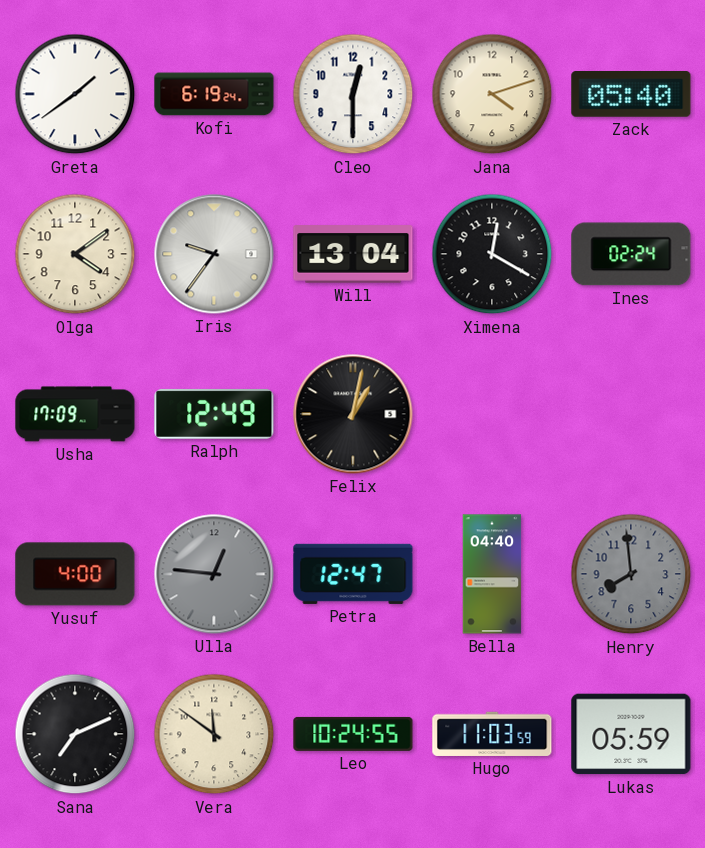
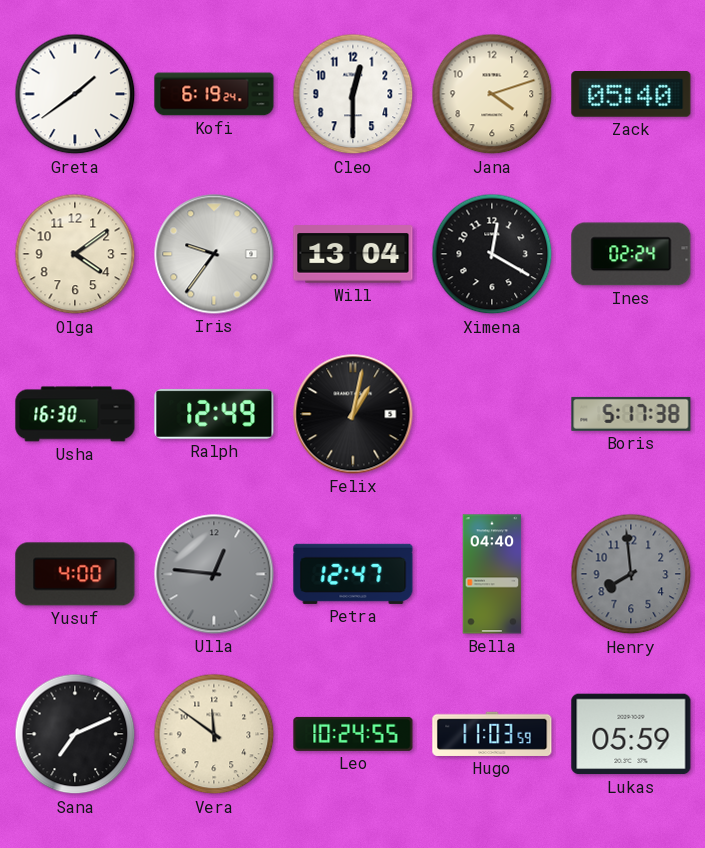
Usha: 17:09 -> 16:30
Boris: none -> 5:17
